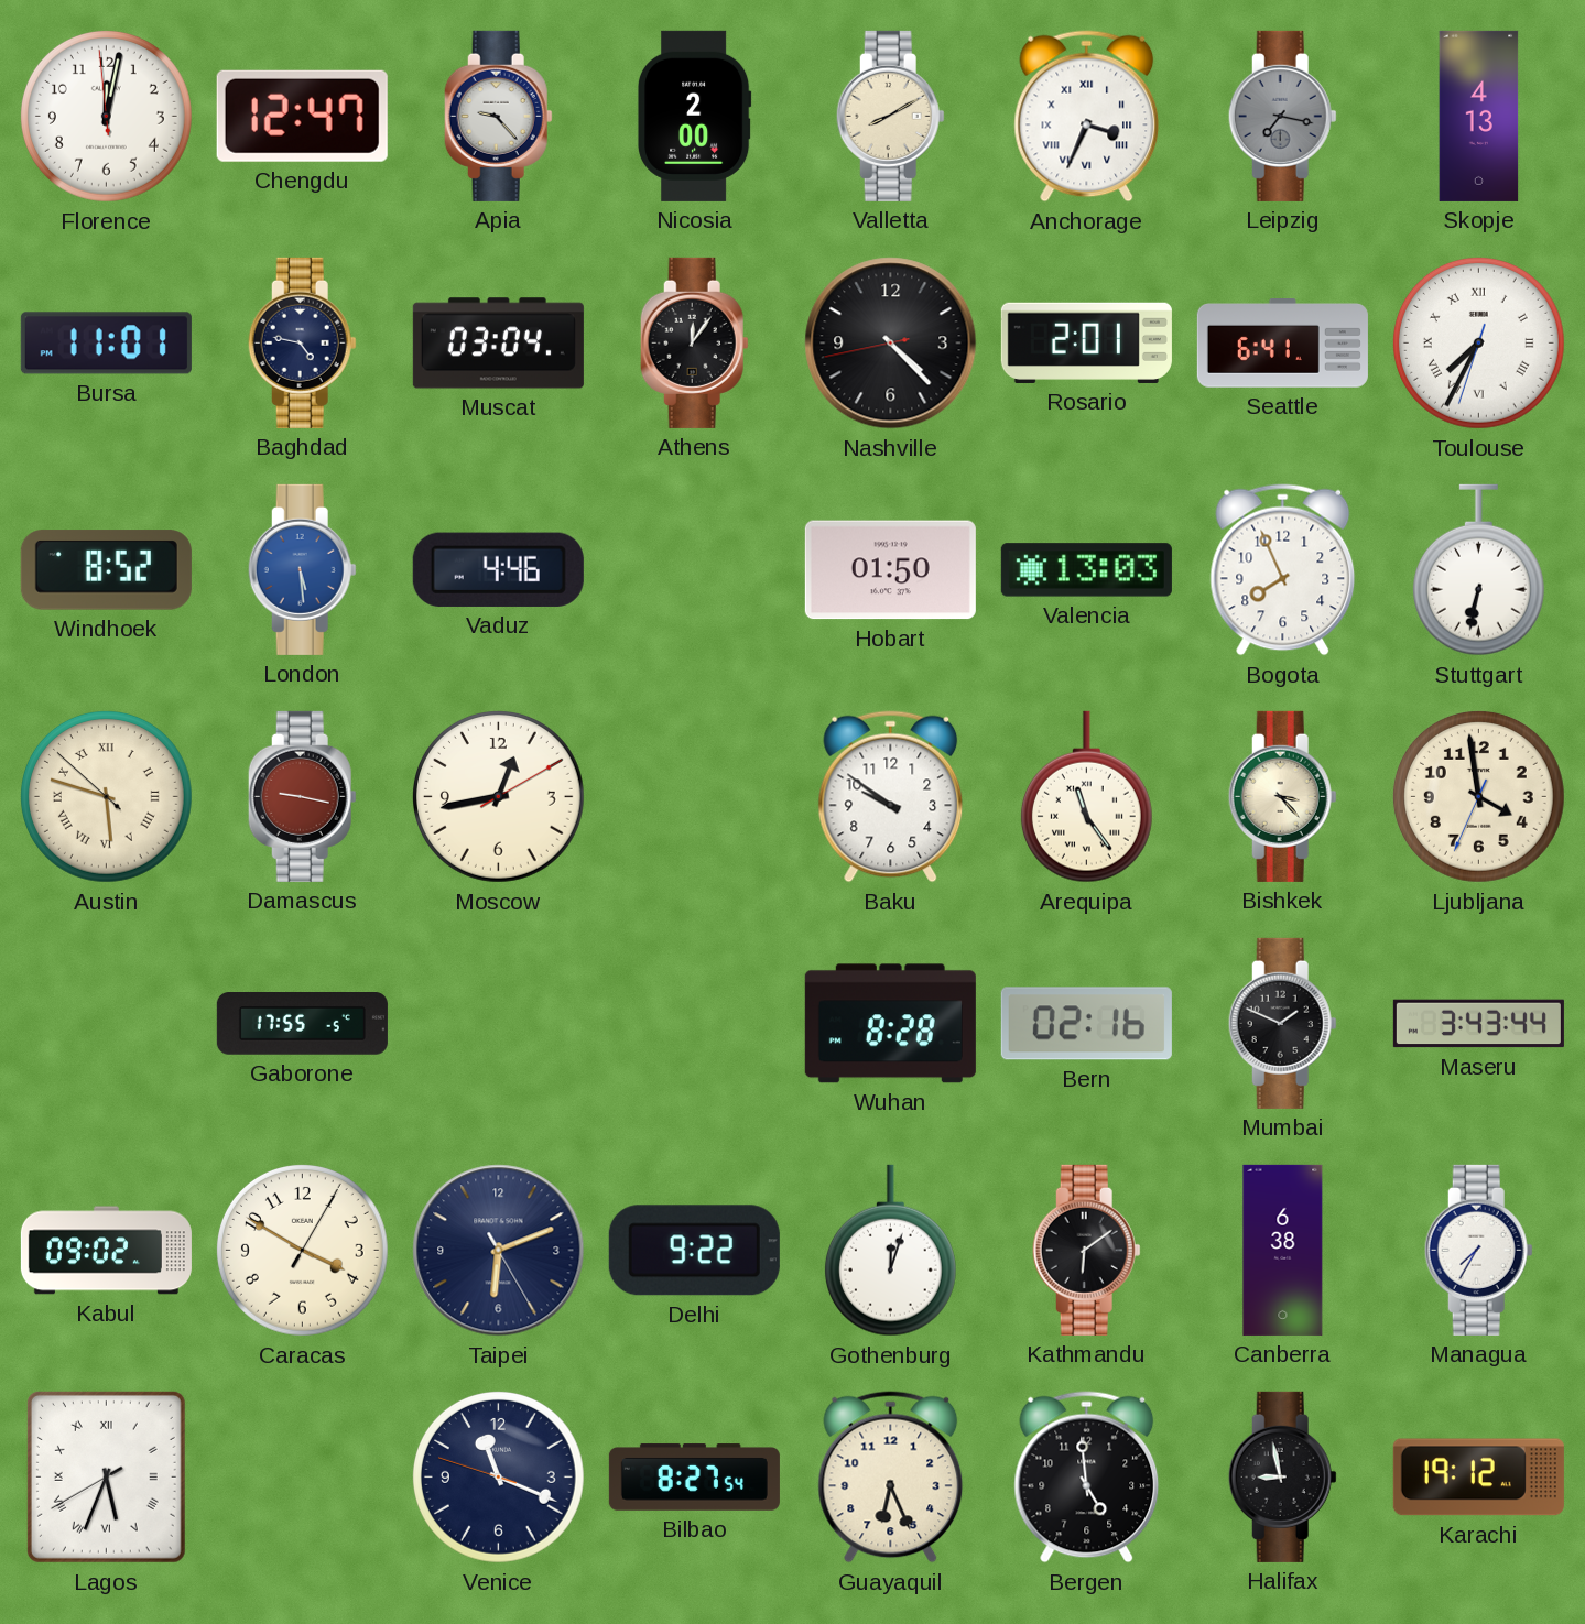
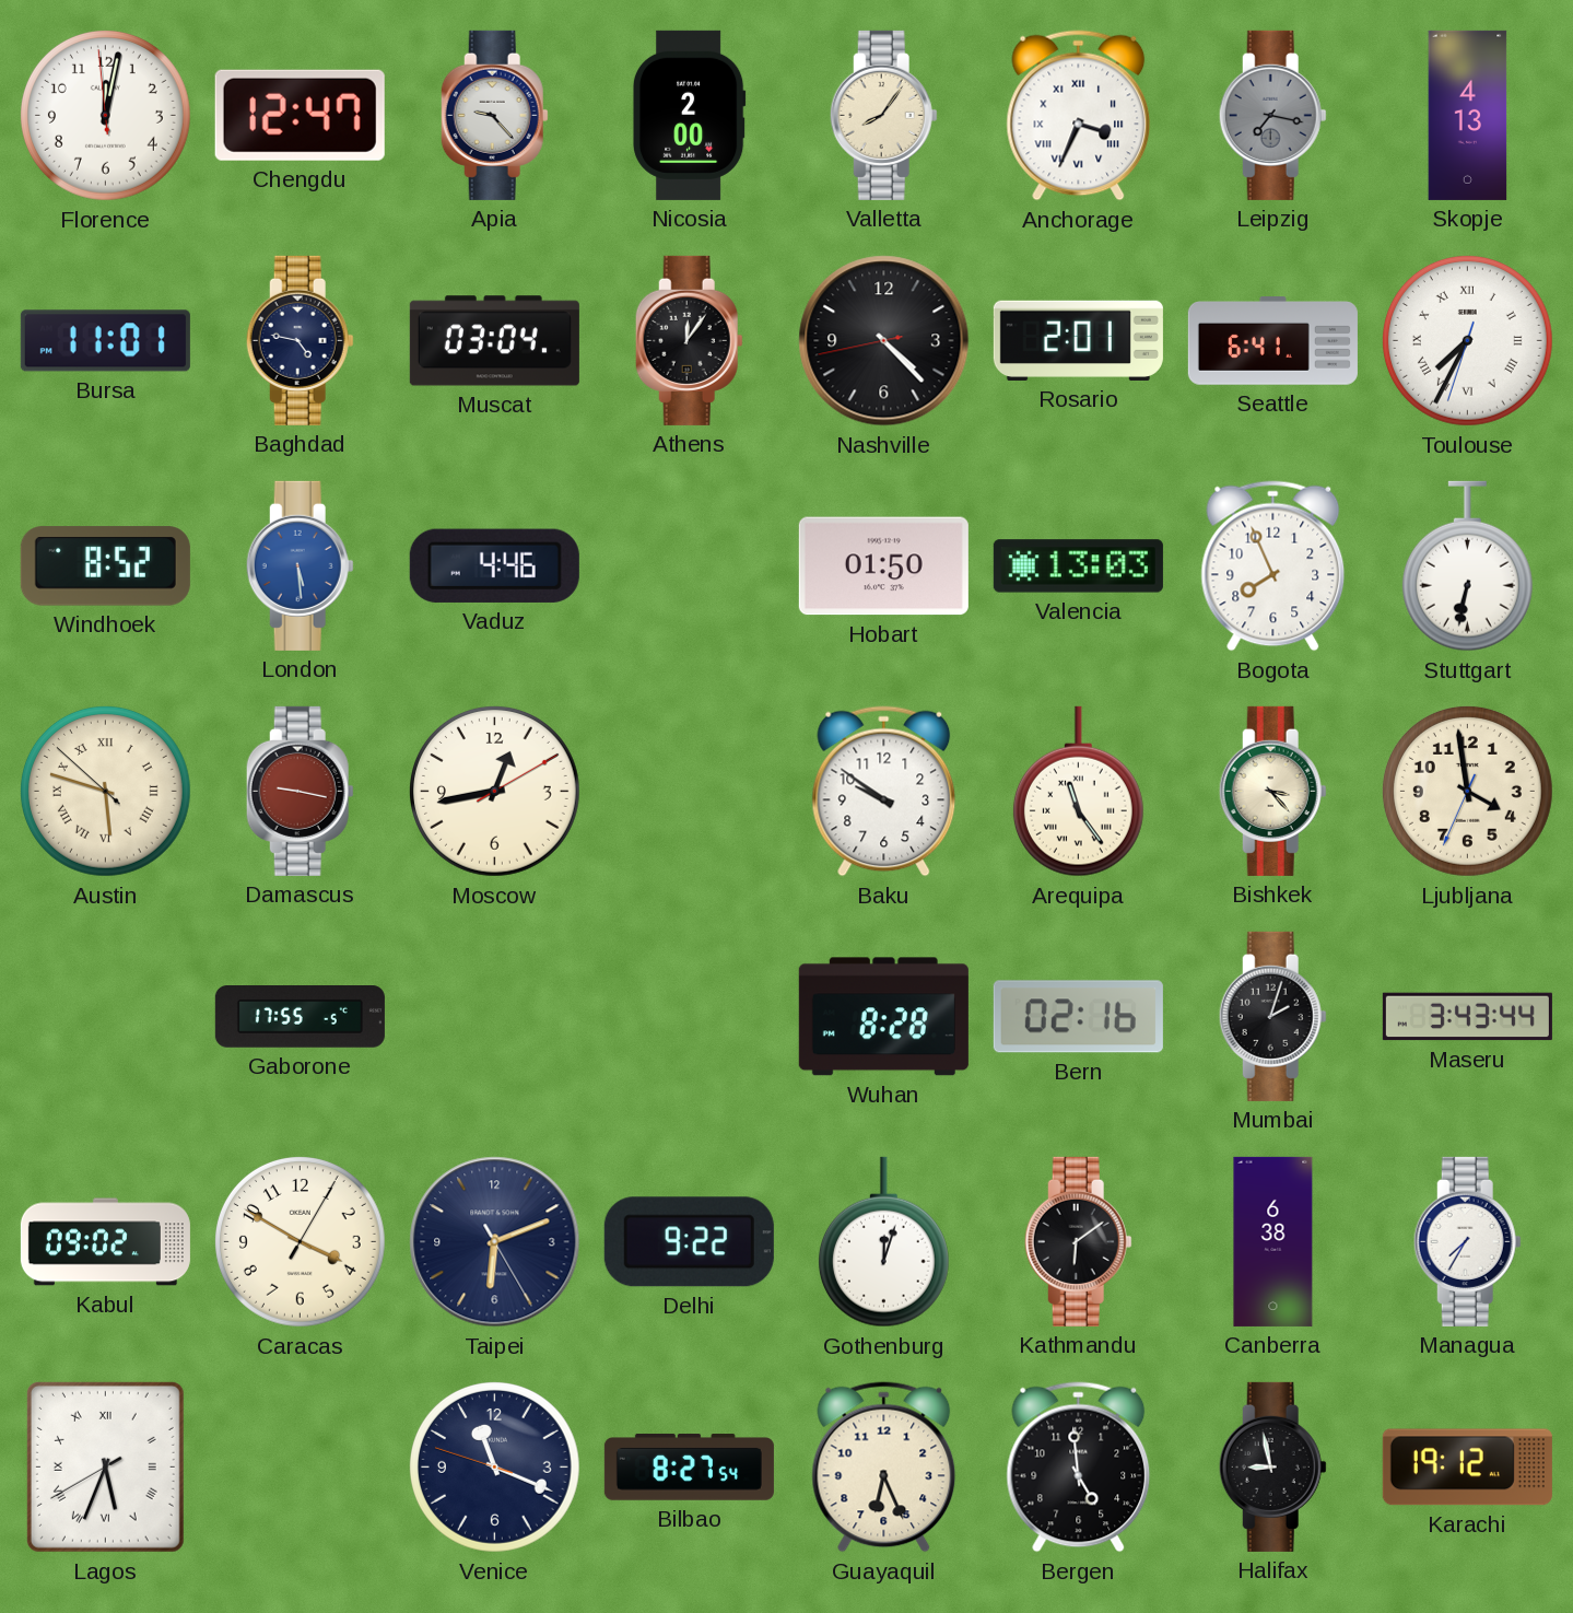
Valletta: 8:10 -> 8:06
Mumbai: 1:49 -> 2:03
